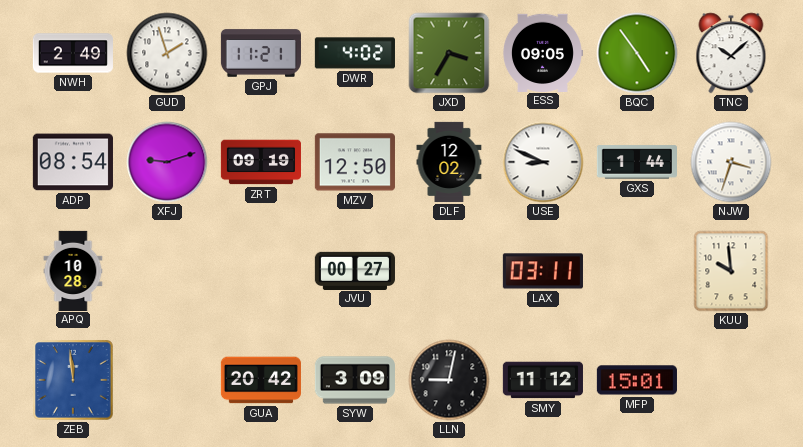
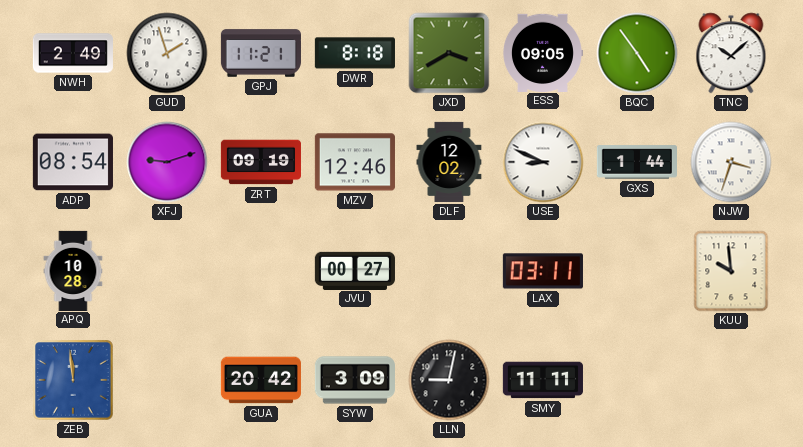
DWR: 4:02 -> 8:18
JXD: 3:35 -> 3:40
MZV: 12:50 -> 12:46
SMY: 11:12 -> 11:11
MFP: 15:01 -> none
